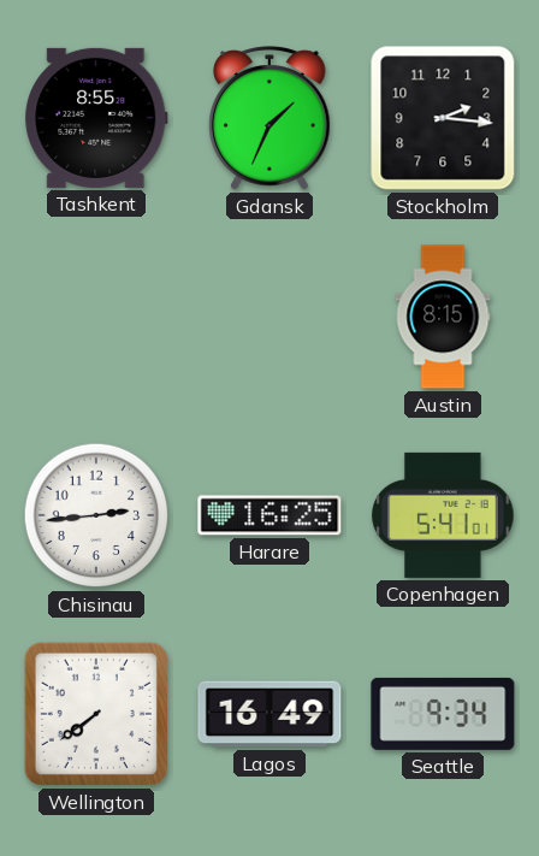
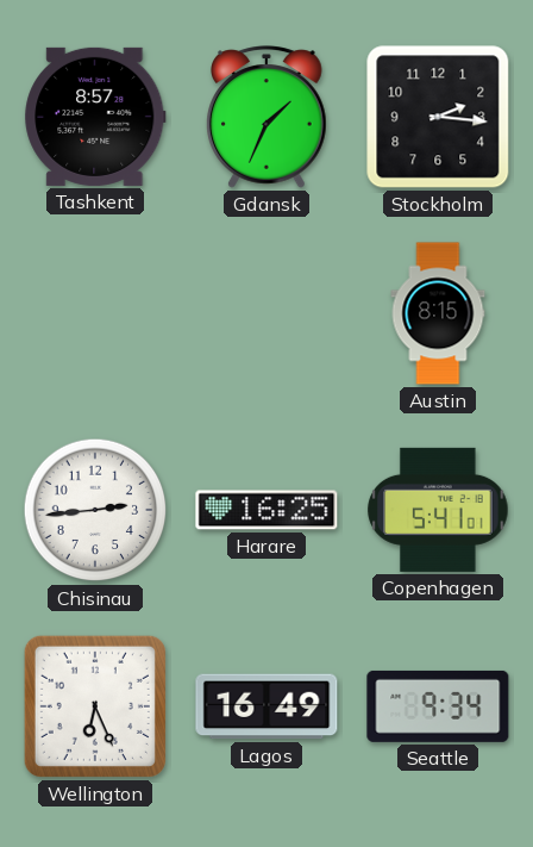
Tashkent: 8:55 -> 8:57
Wellington: 7:39 -> 6:26
